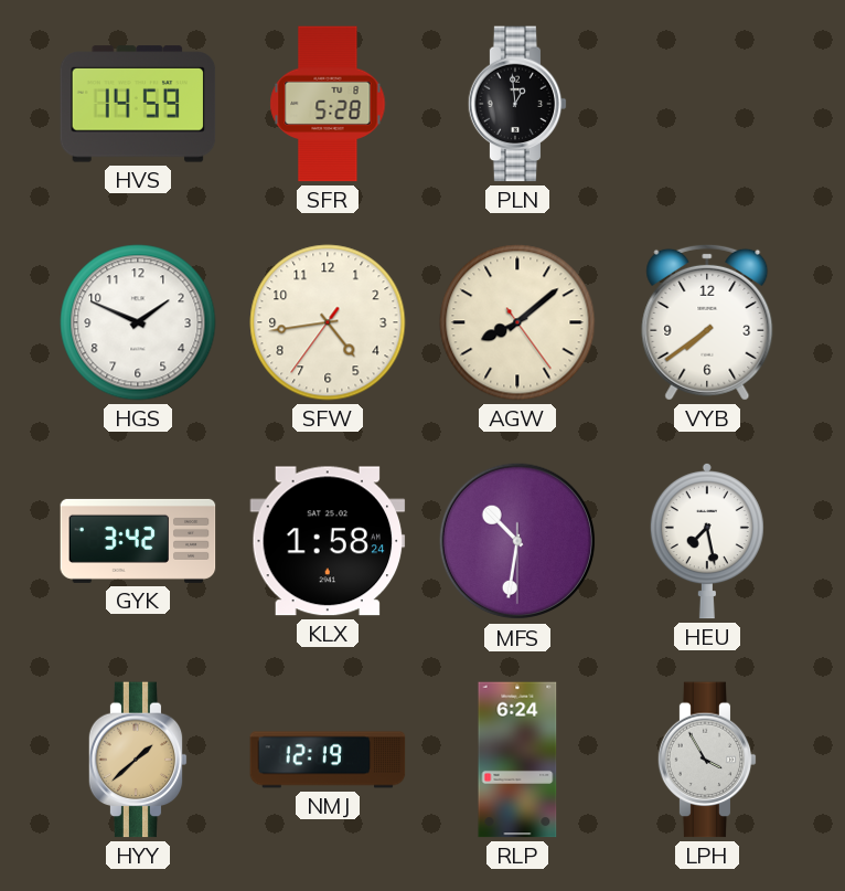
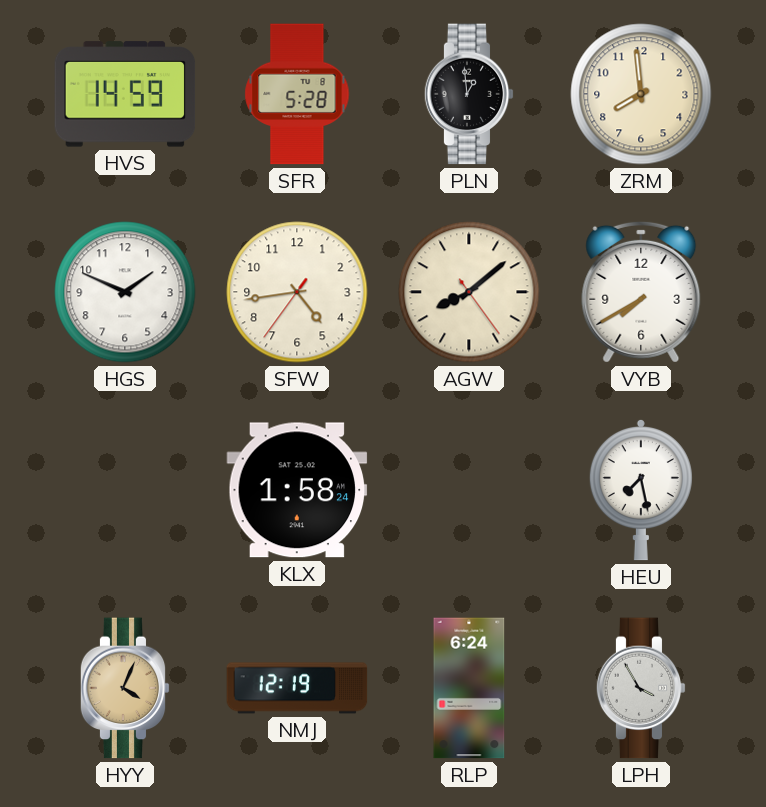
ZRM: none -> 7:59
VYB: 7:39 -> 7:40
GYK: 3:42 -> none
MFS: 10:31 -> none
HYY: 1:38 -> 4:04
